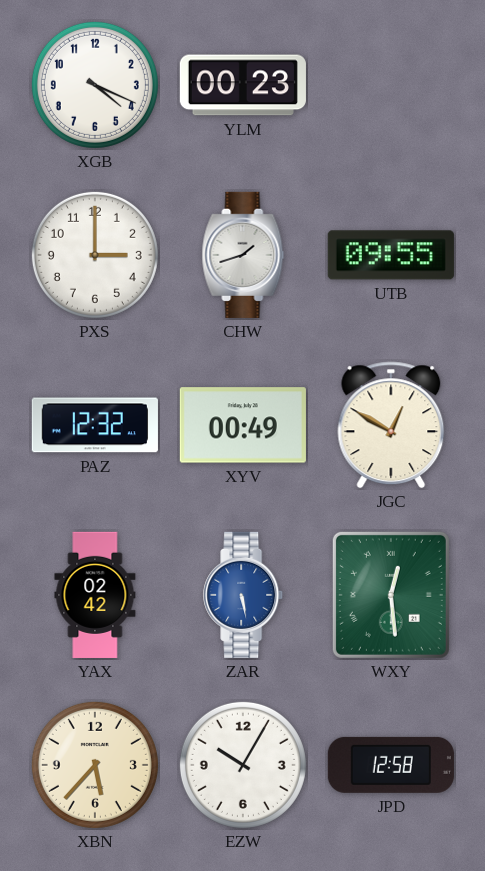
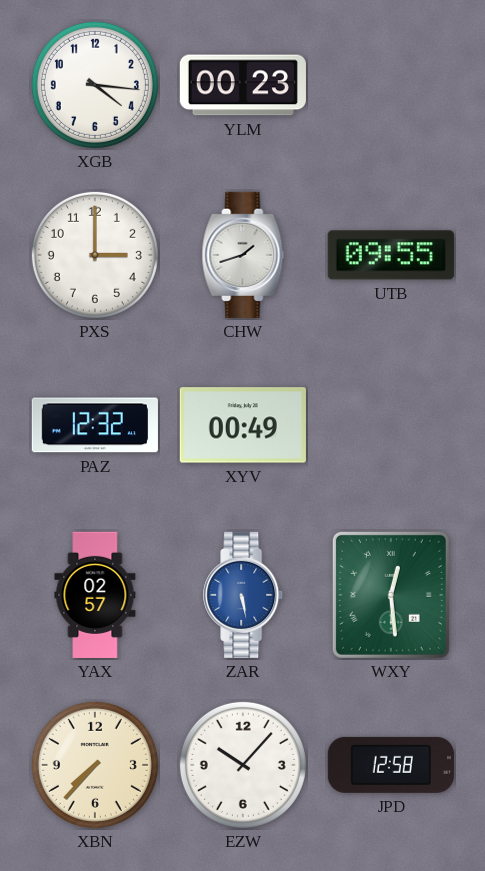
XGB: 4:19 -> 4:16
JGC: 12:50 -> none
YAX: 02:42 -> 02:57
XBN: 5:37 -> 7:37
EZW: 10:05 -> 10:07
